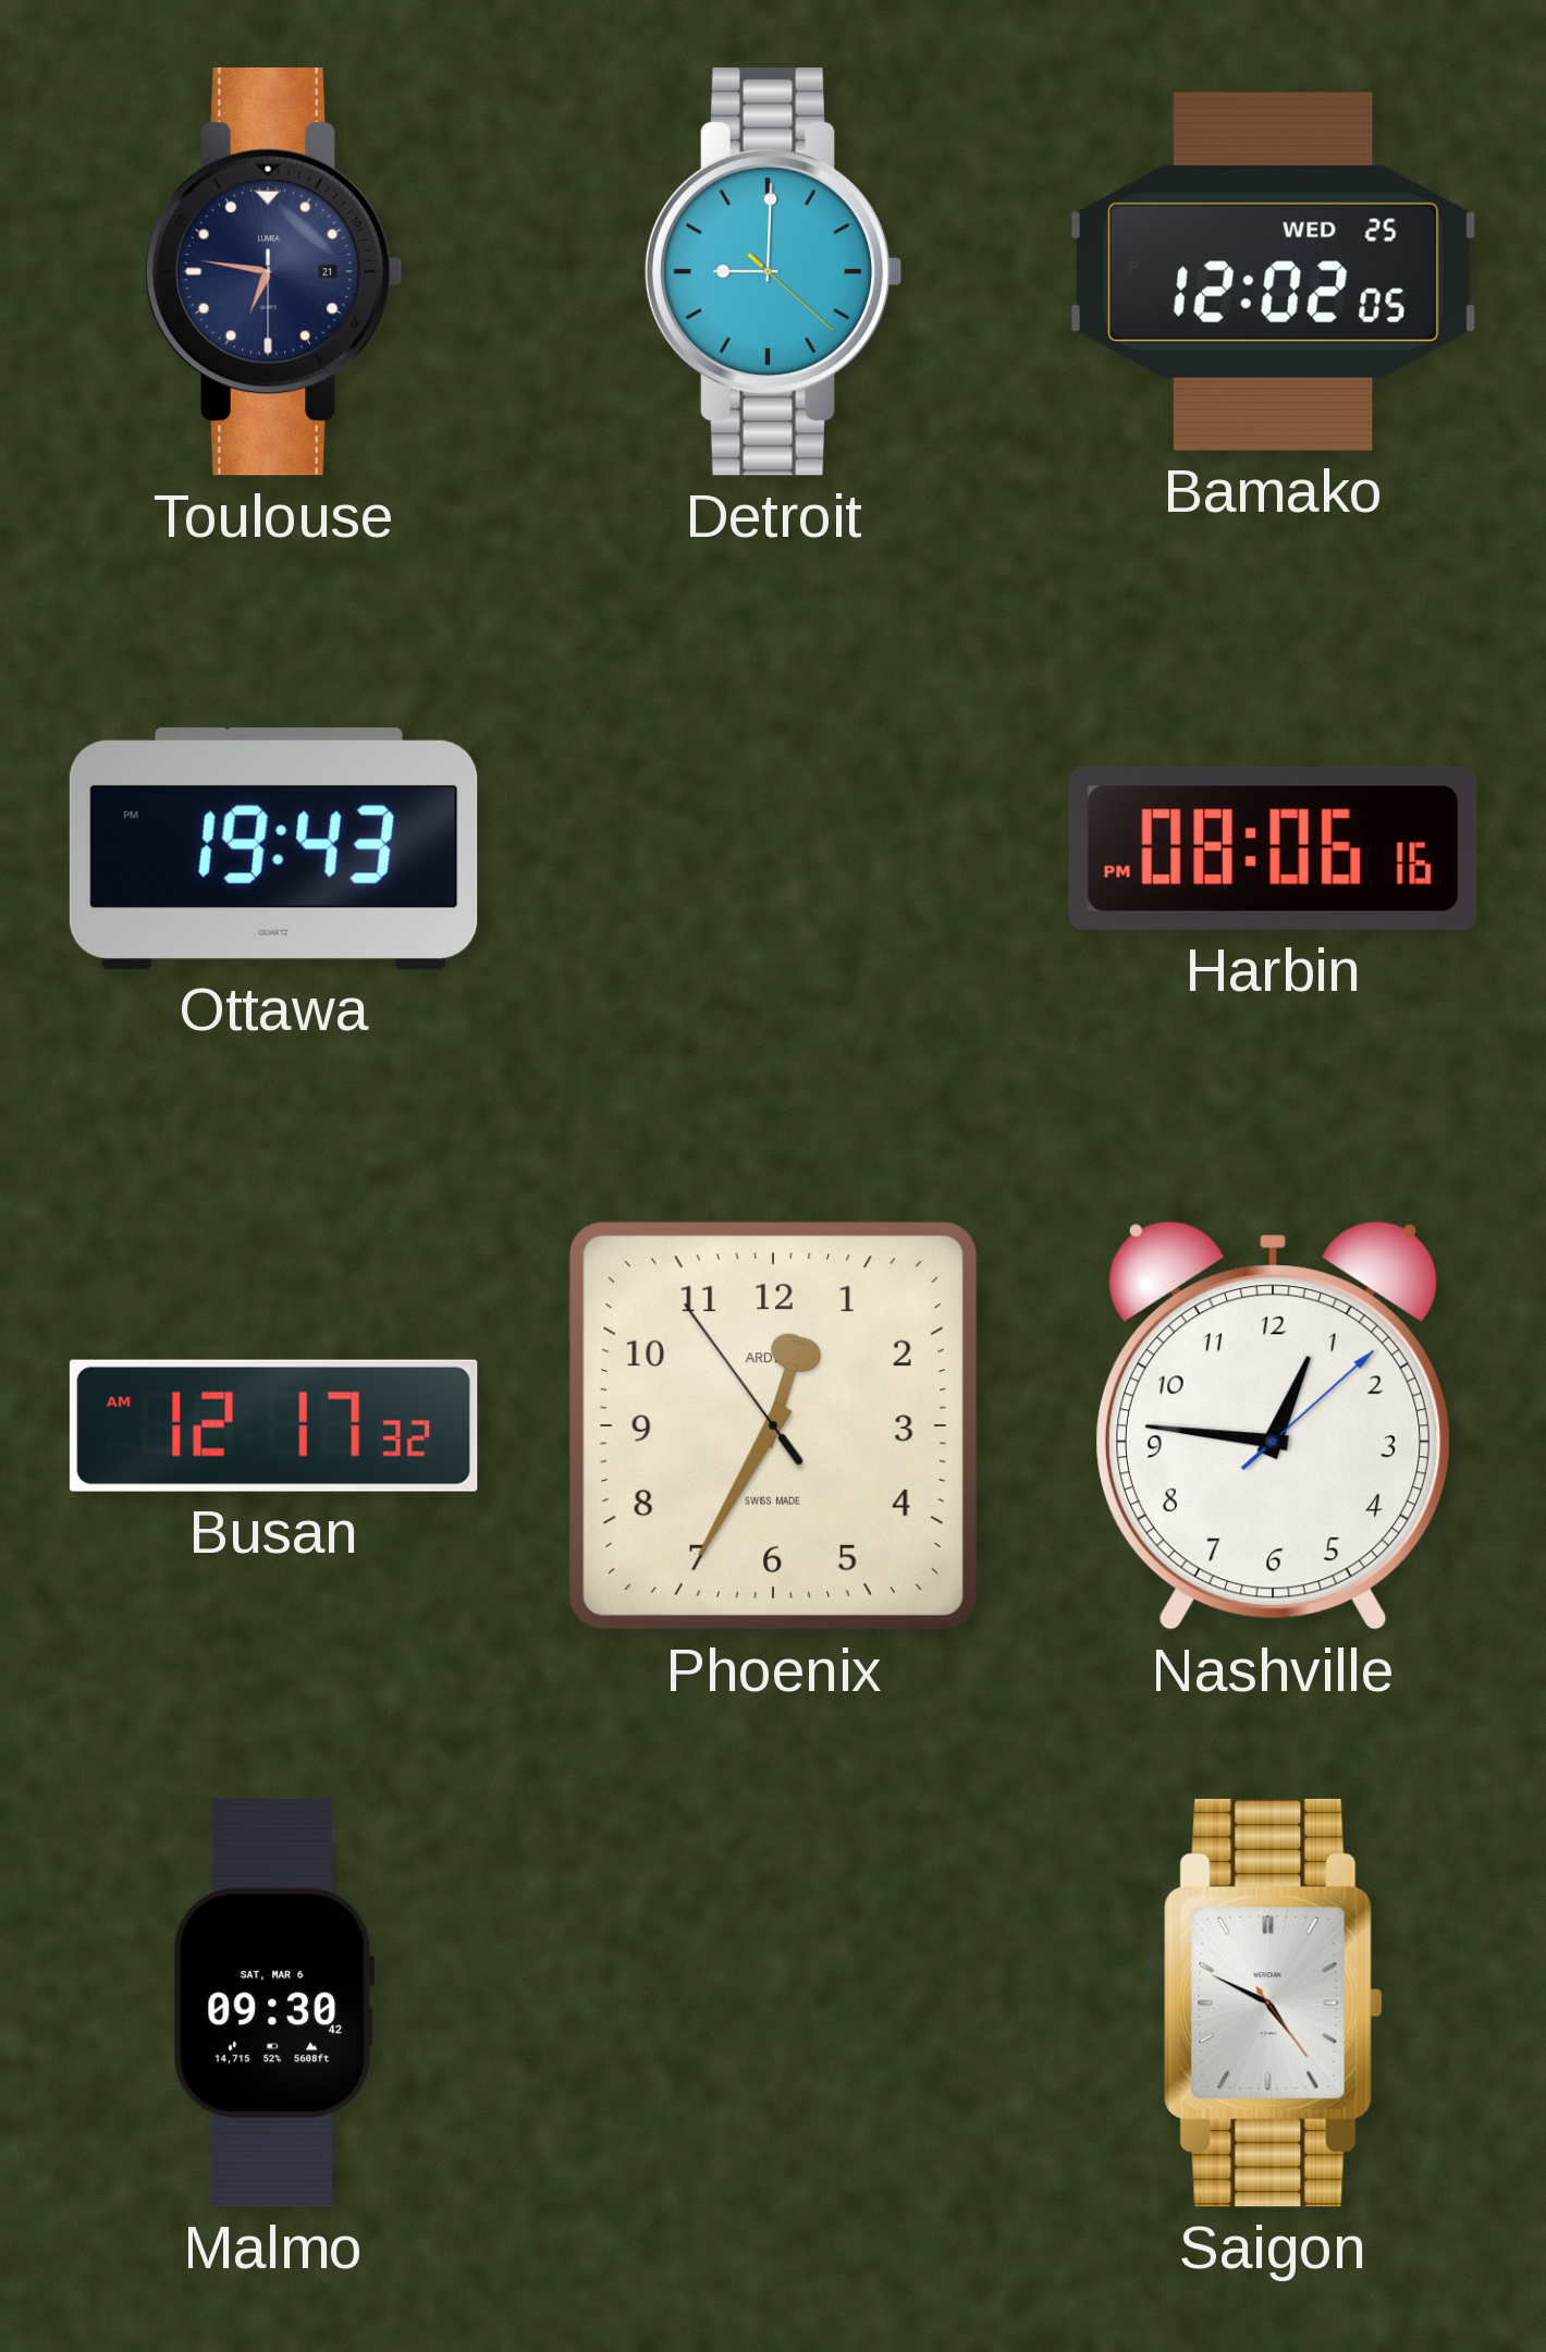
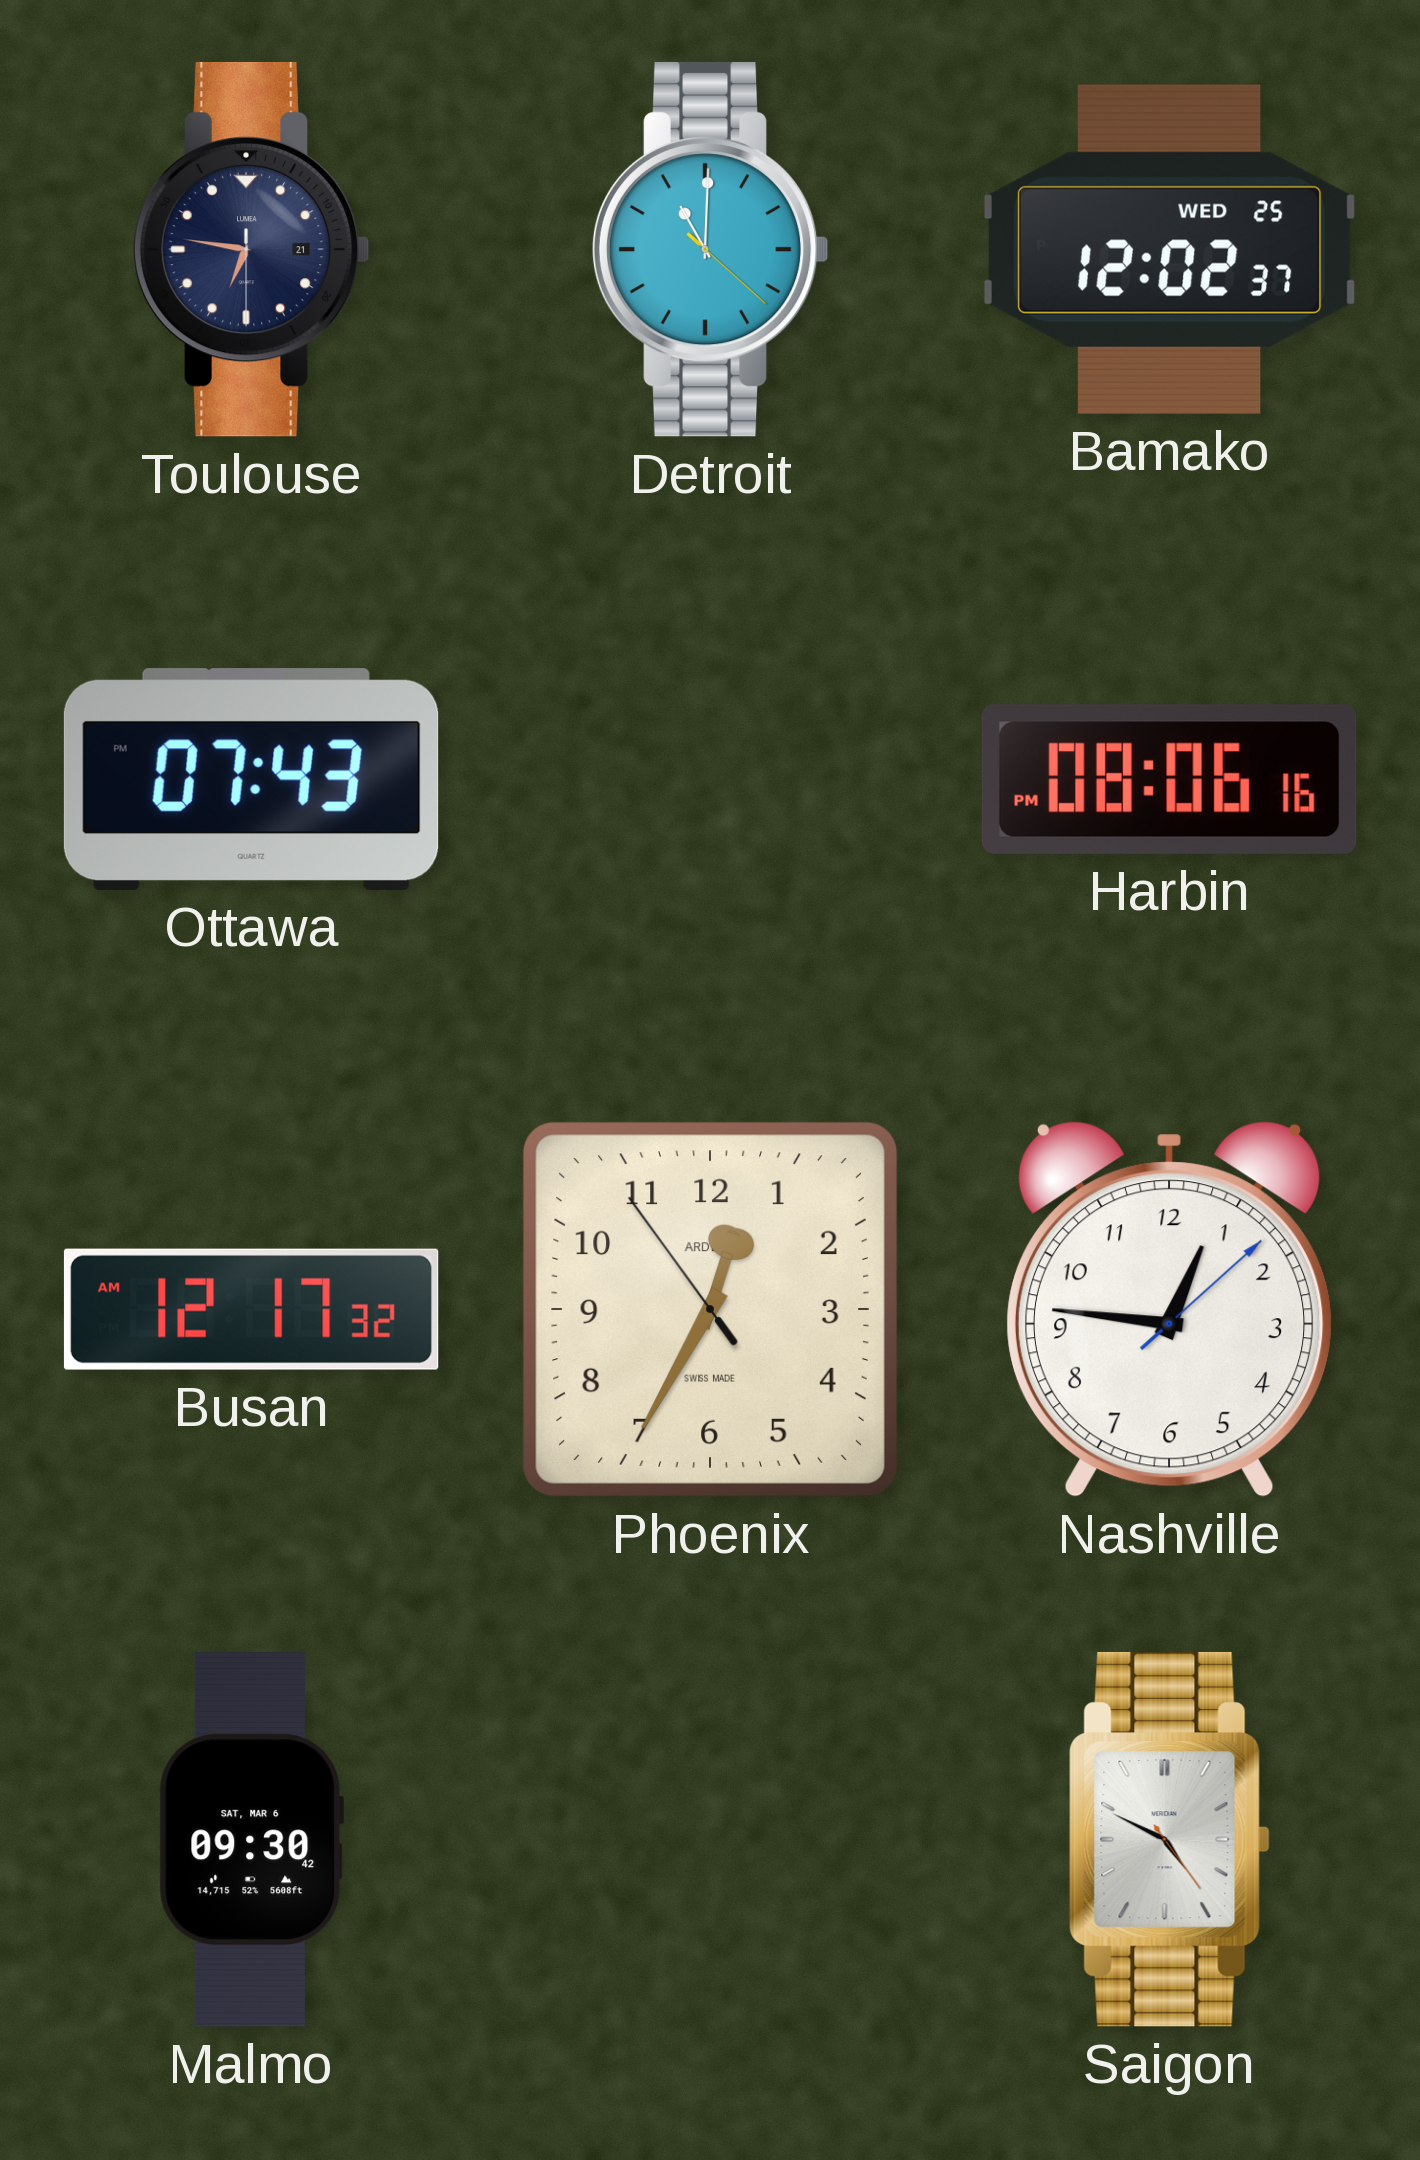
Detroit: 9:00 -> 11:00
Bamako: 12:02:05 -> 12:02:37
Ottawa: 19:43 -> 07:43
